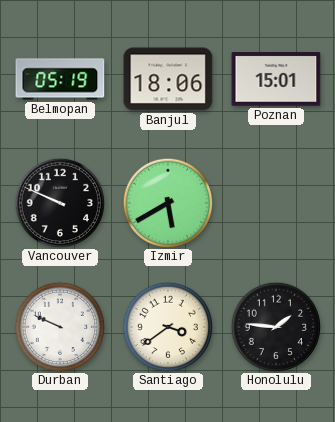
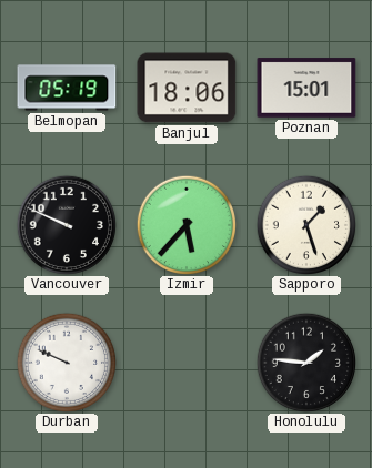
Izmir: 5:40 -> 5:37
Sapporo: none -> 1:27
Santiago: 3:39 -> none
